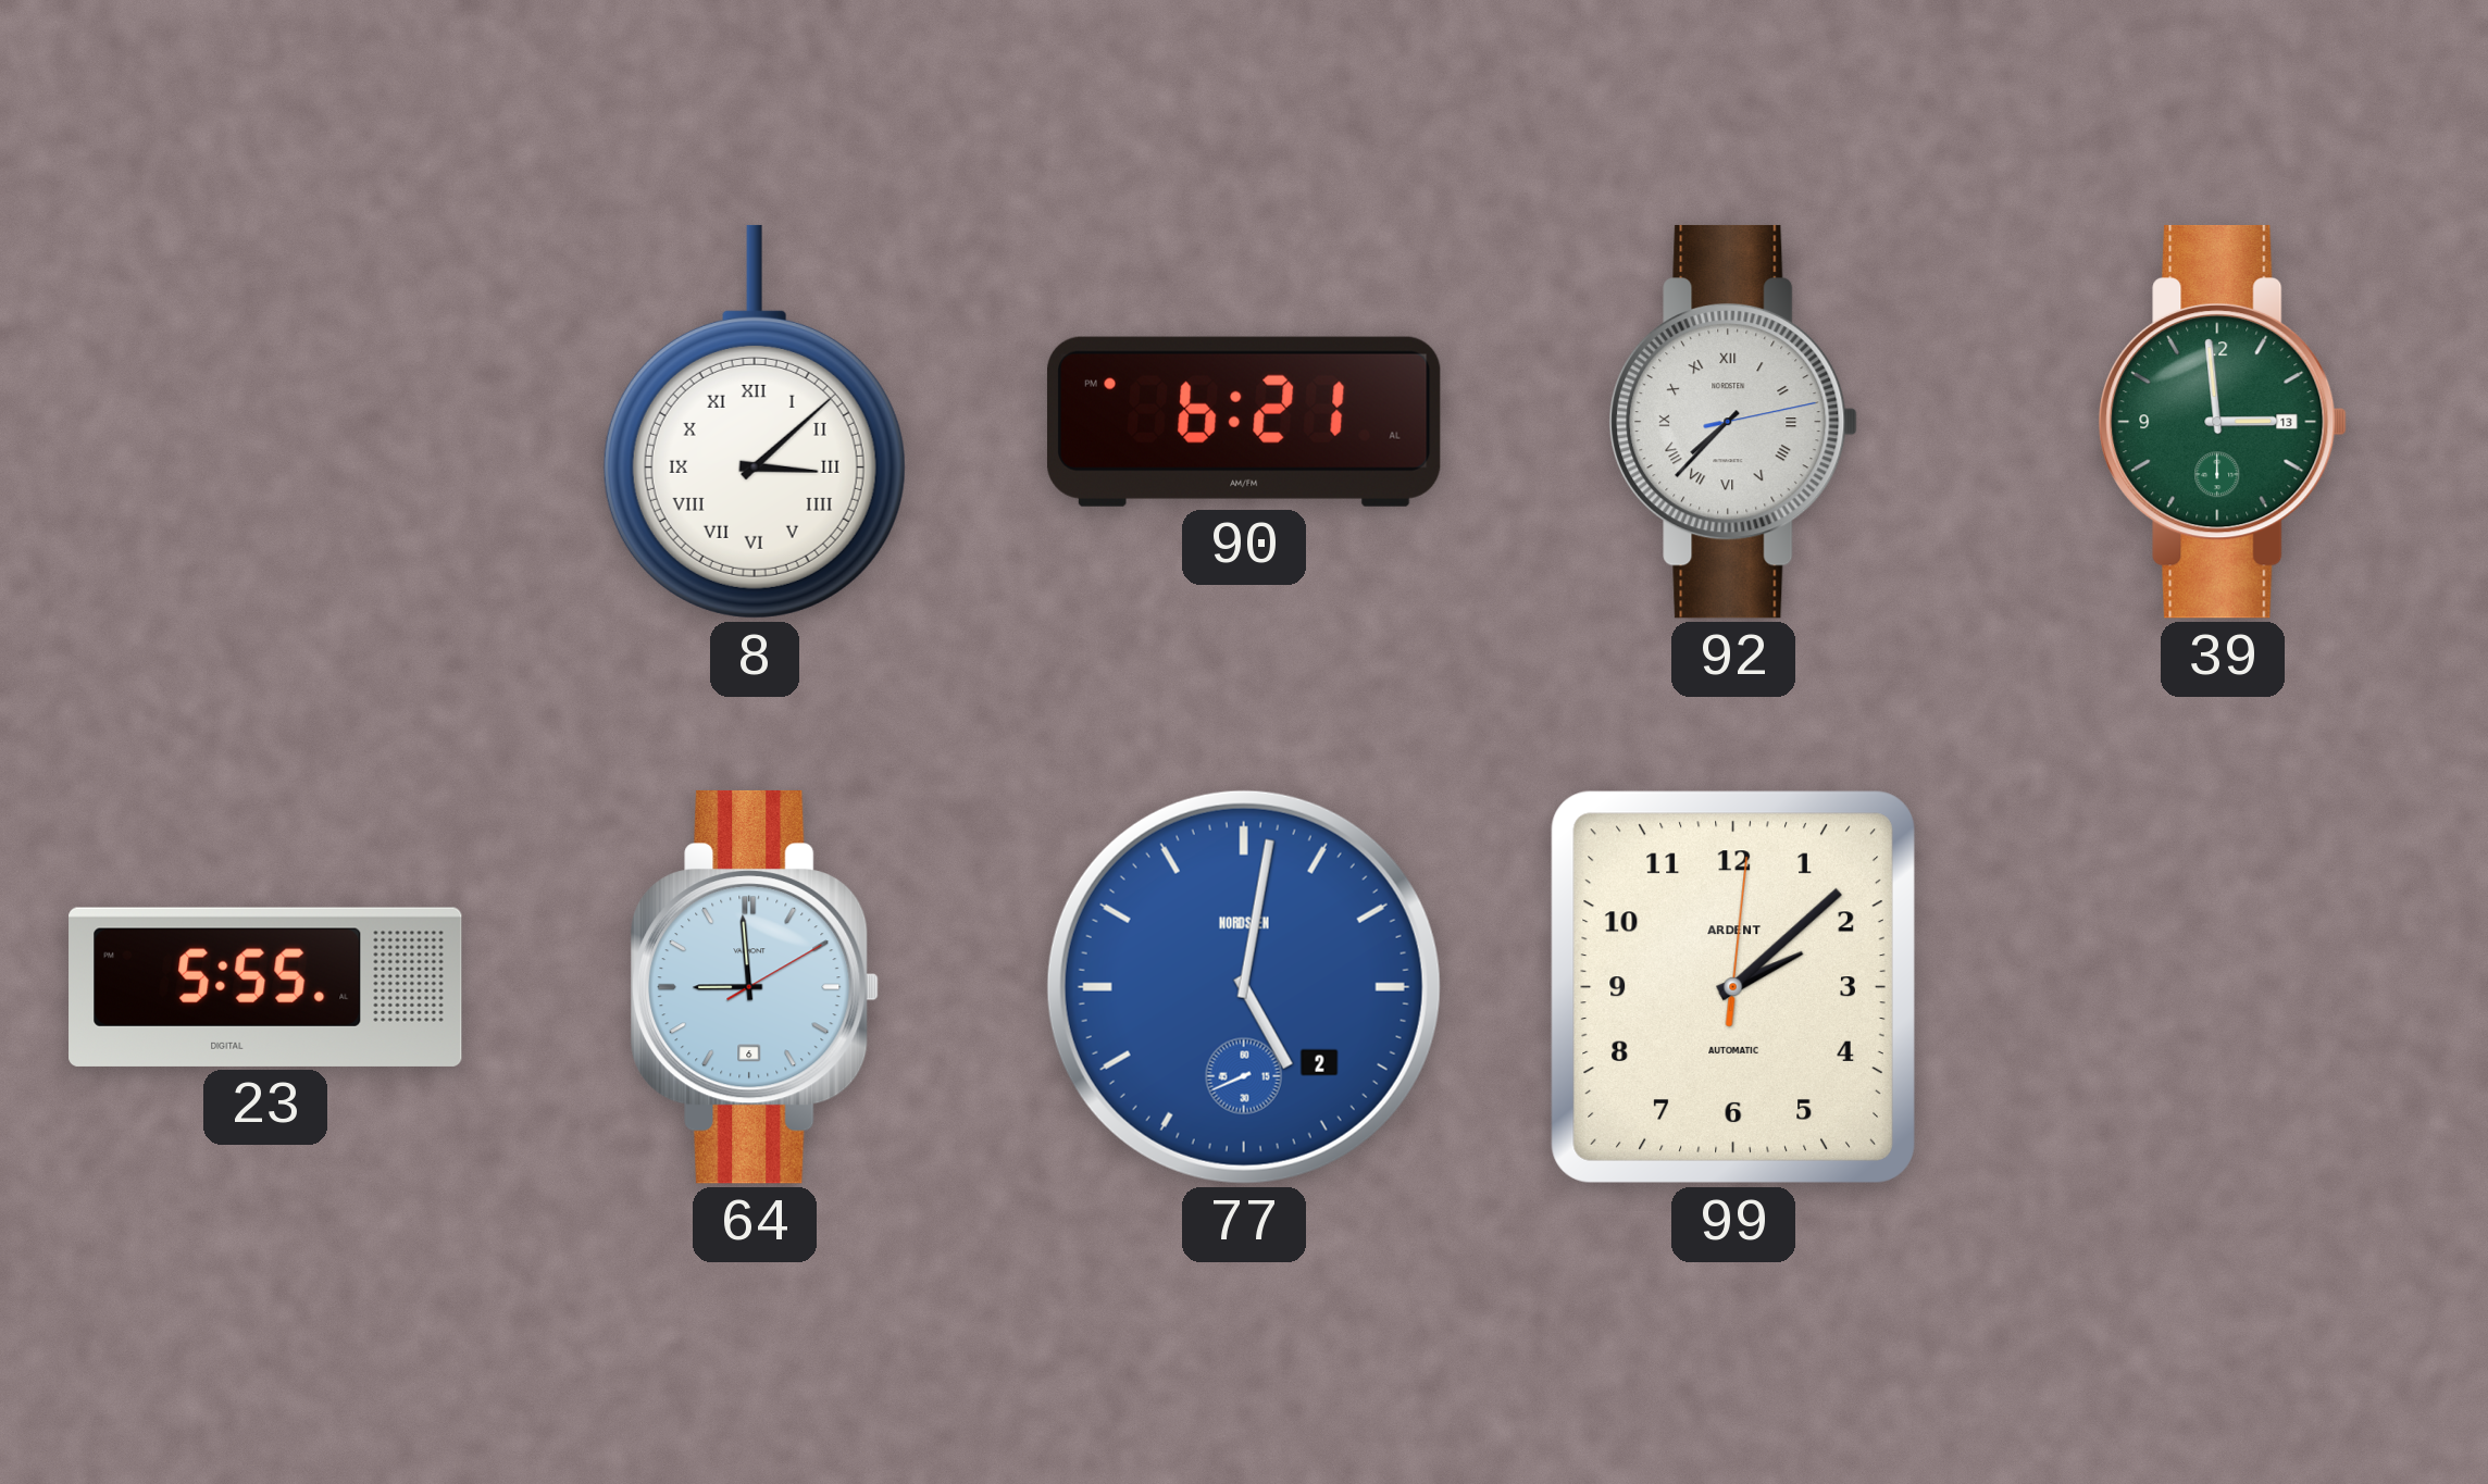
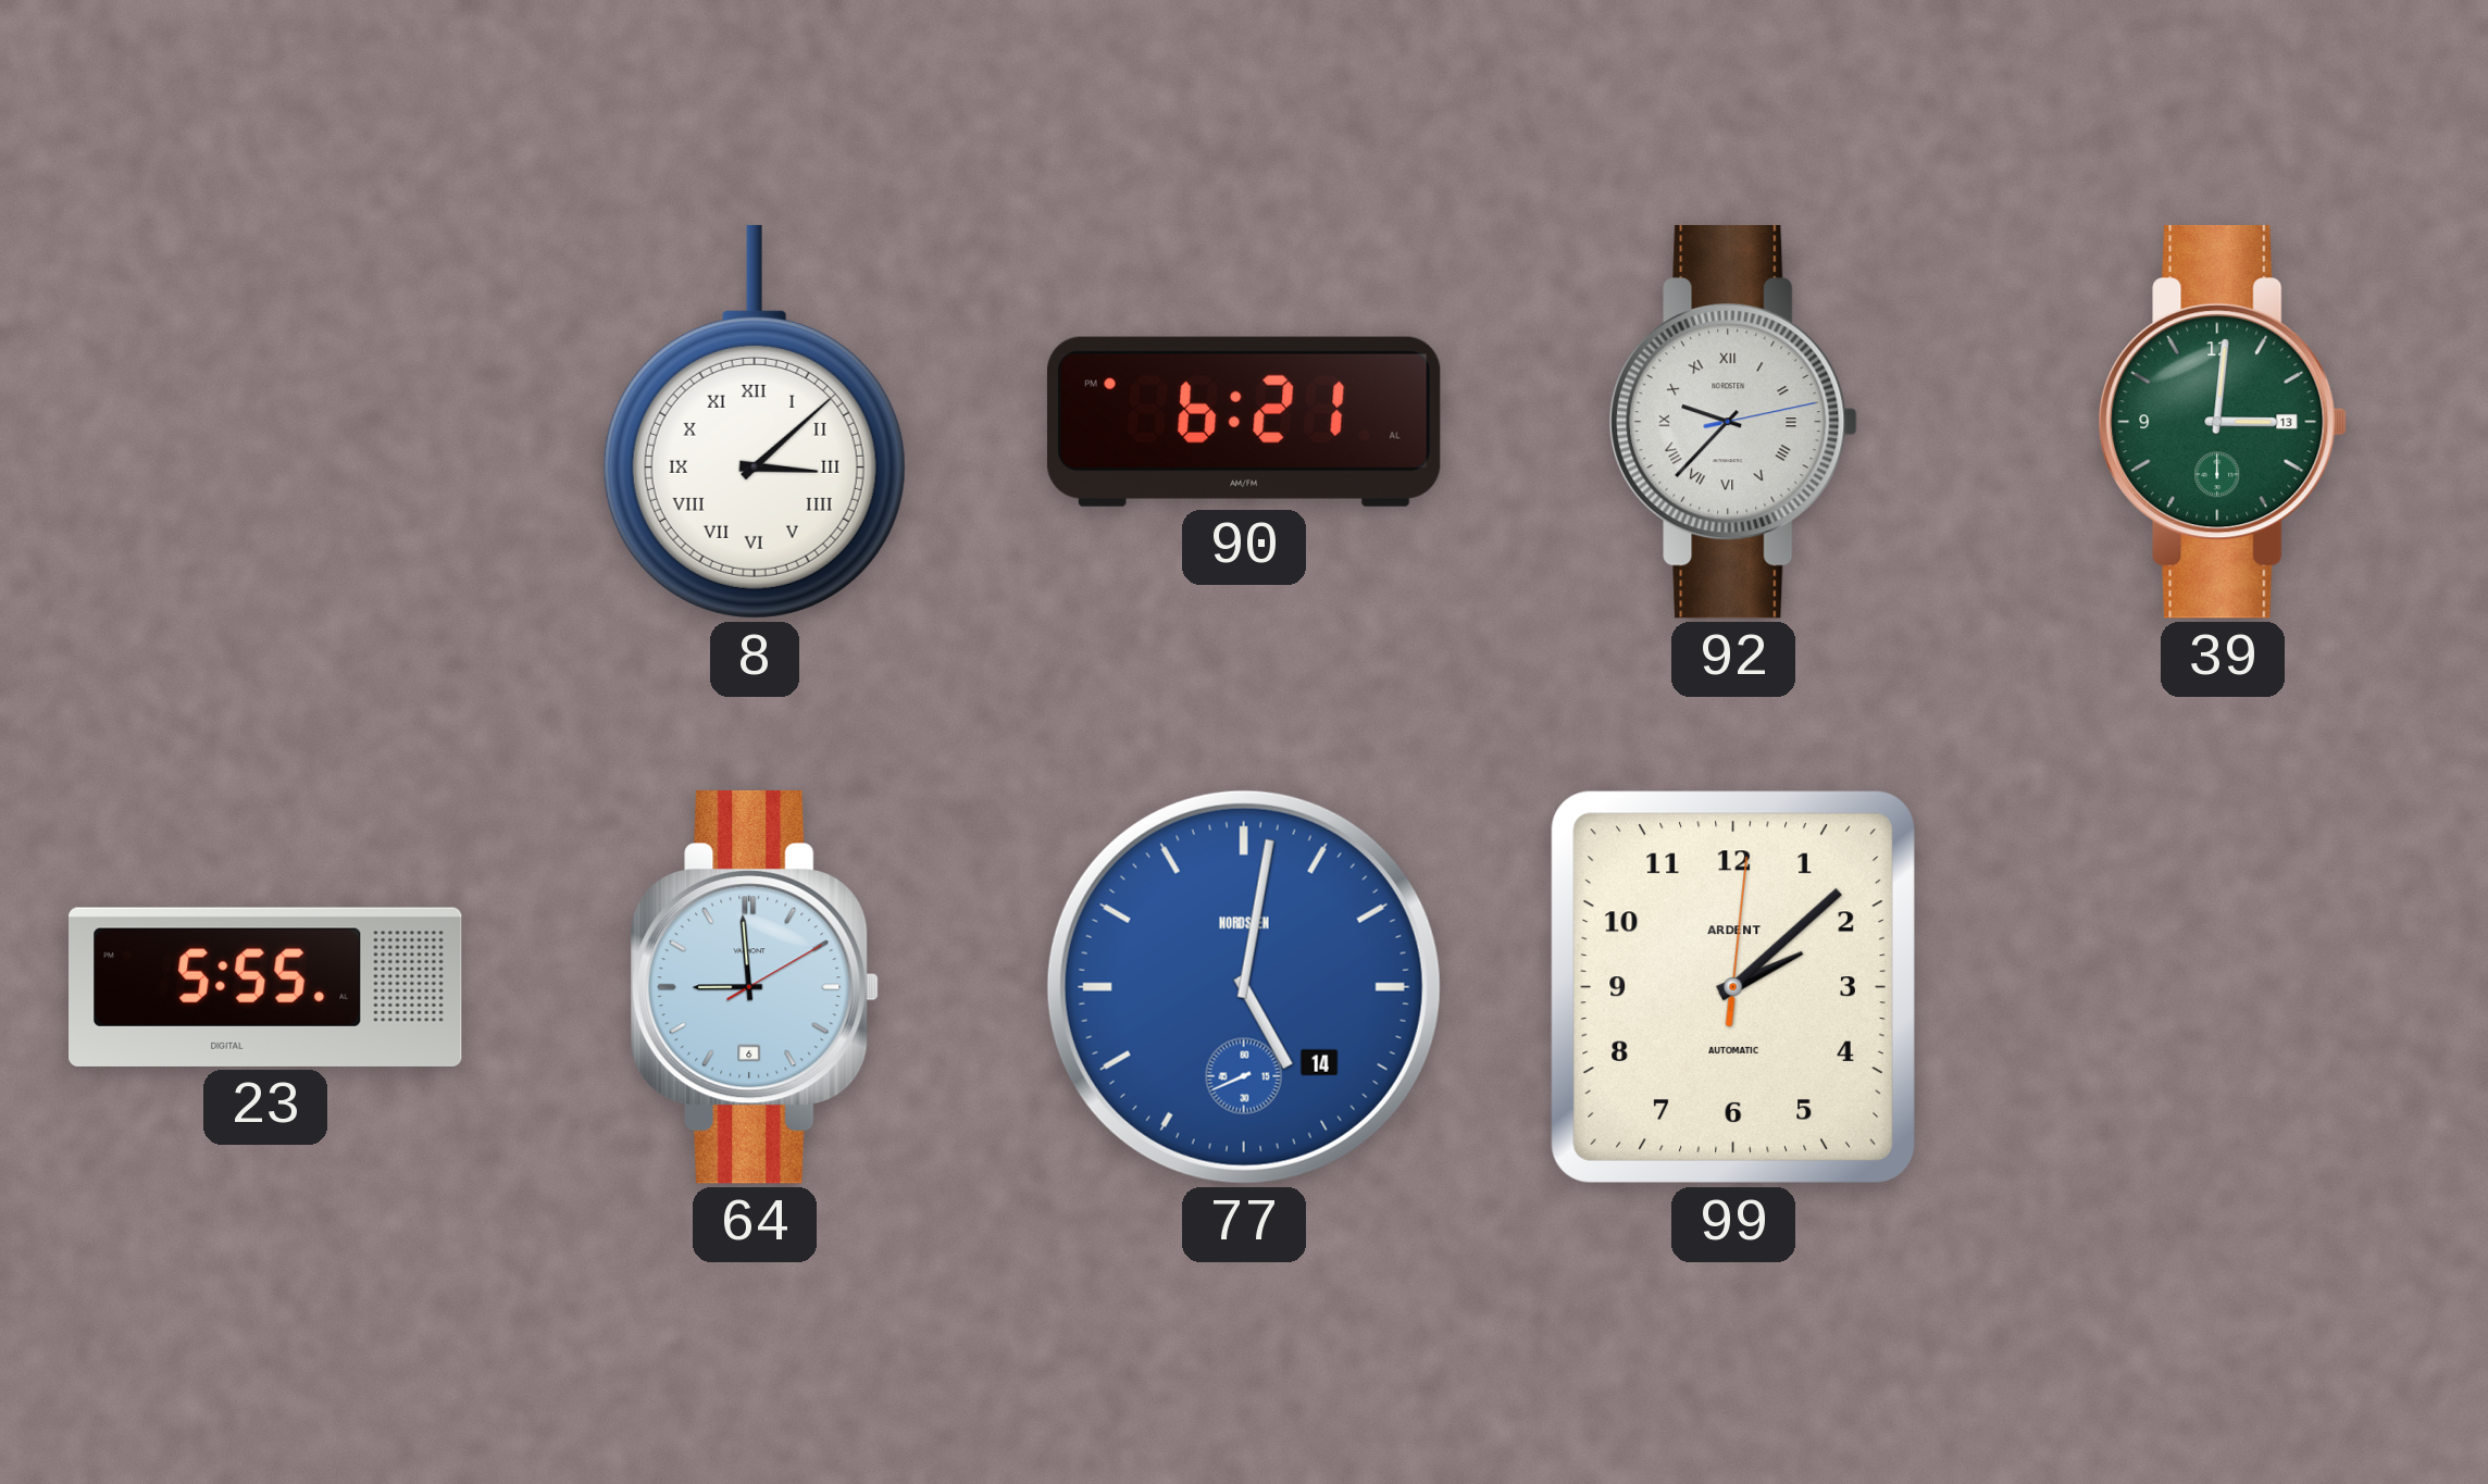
92: 7:37 -> 9:37
39: 2:59 -> 3:01
77 date: 2 -> 14
